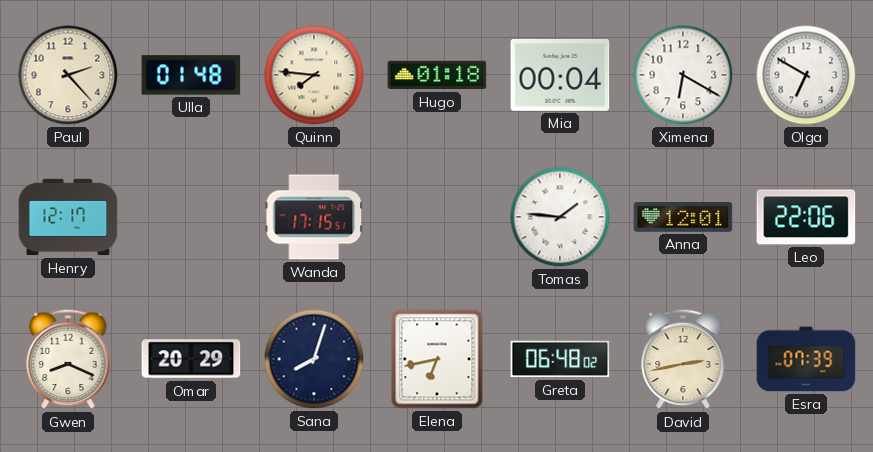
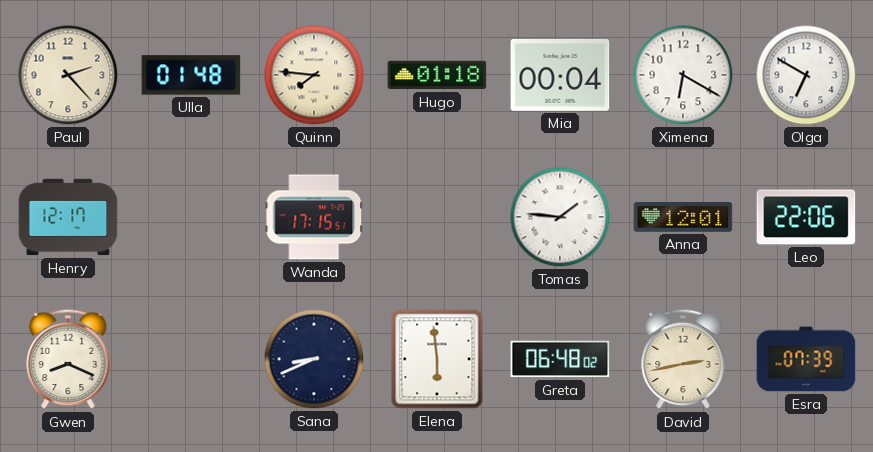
Omar: 20:29 -> none
Sana: 8:03 -> 8:41
Elena: 6:43 -> 5:59
